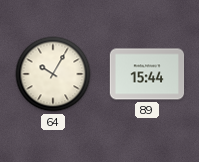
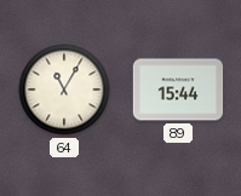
64: 10:05 -> 11:05
